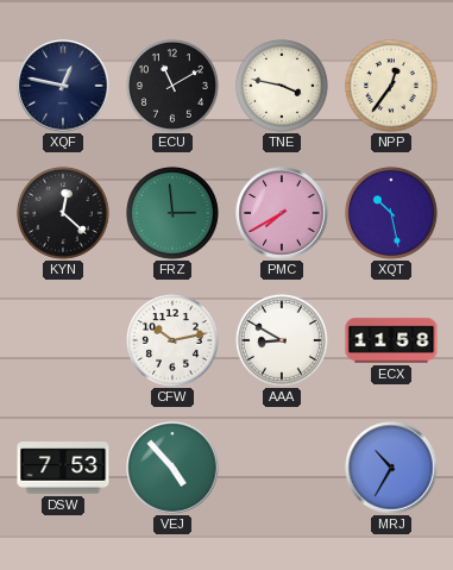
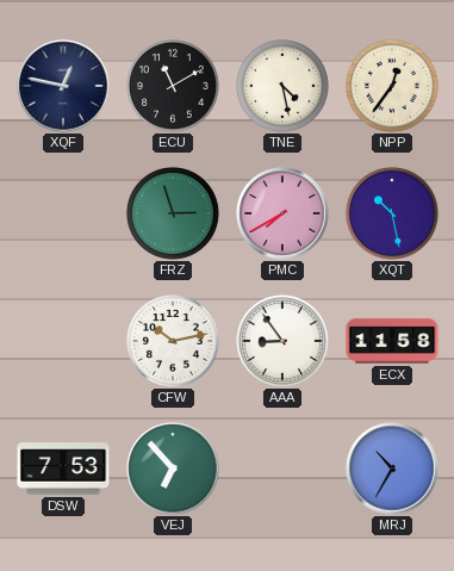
TNE: 3:47 -> 4:28
KYN: 12:22 -> none
FRZ: 2:59 -> 2:57
AAA: 8:50 -> 8:54
VEJ: 4:53 -> 6:53
